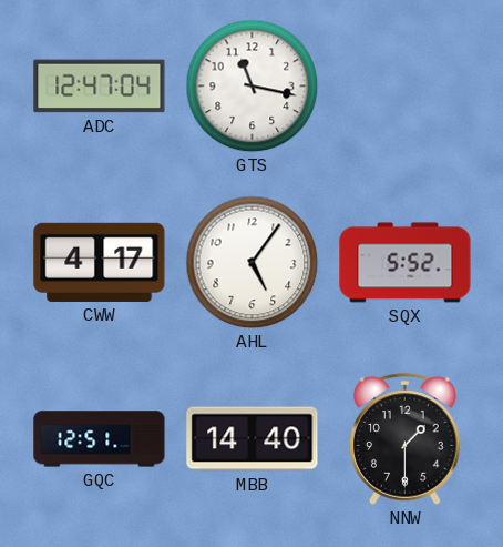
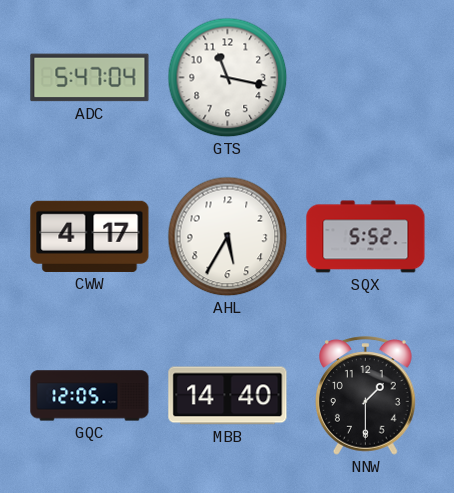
ADC: 12:47 -> 5:47
AHL: 5:06 -> 5:35
GQC: 12:51 -> 12:05
